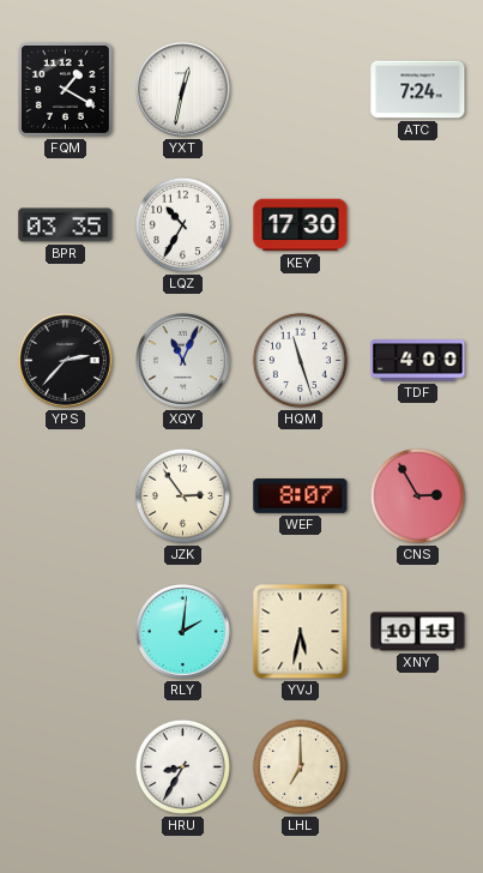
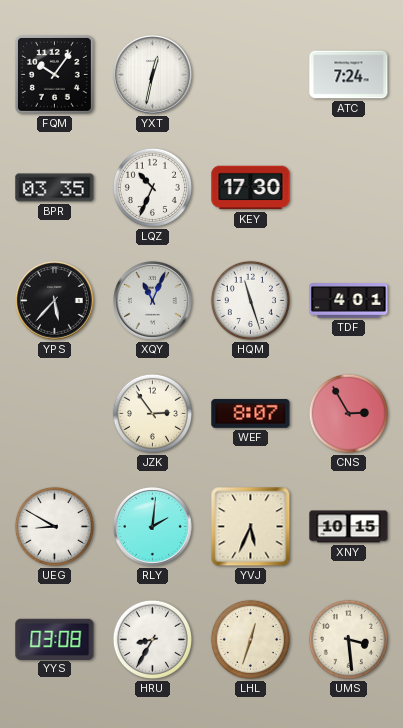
FQM: 1:20 -> 10:06
LQZ: 10:35 -> 10:34
YPS: 2:37 -> 5:37
TDF: 4:00 -> 4:01
UEG: none -> 8:50
YVJ: 5:32 -> 5:34
YYS: none -> 03:08
LHL: 7:00 -> 12:33
UMS: none -> 3:29
